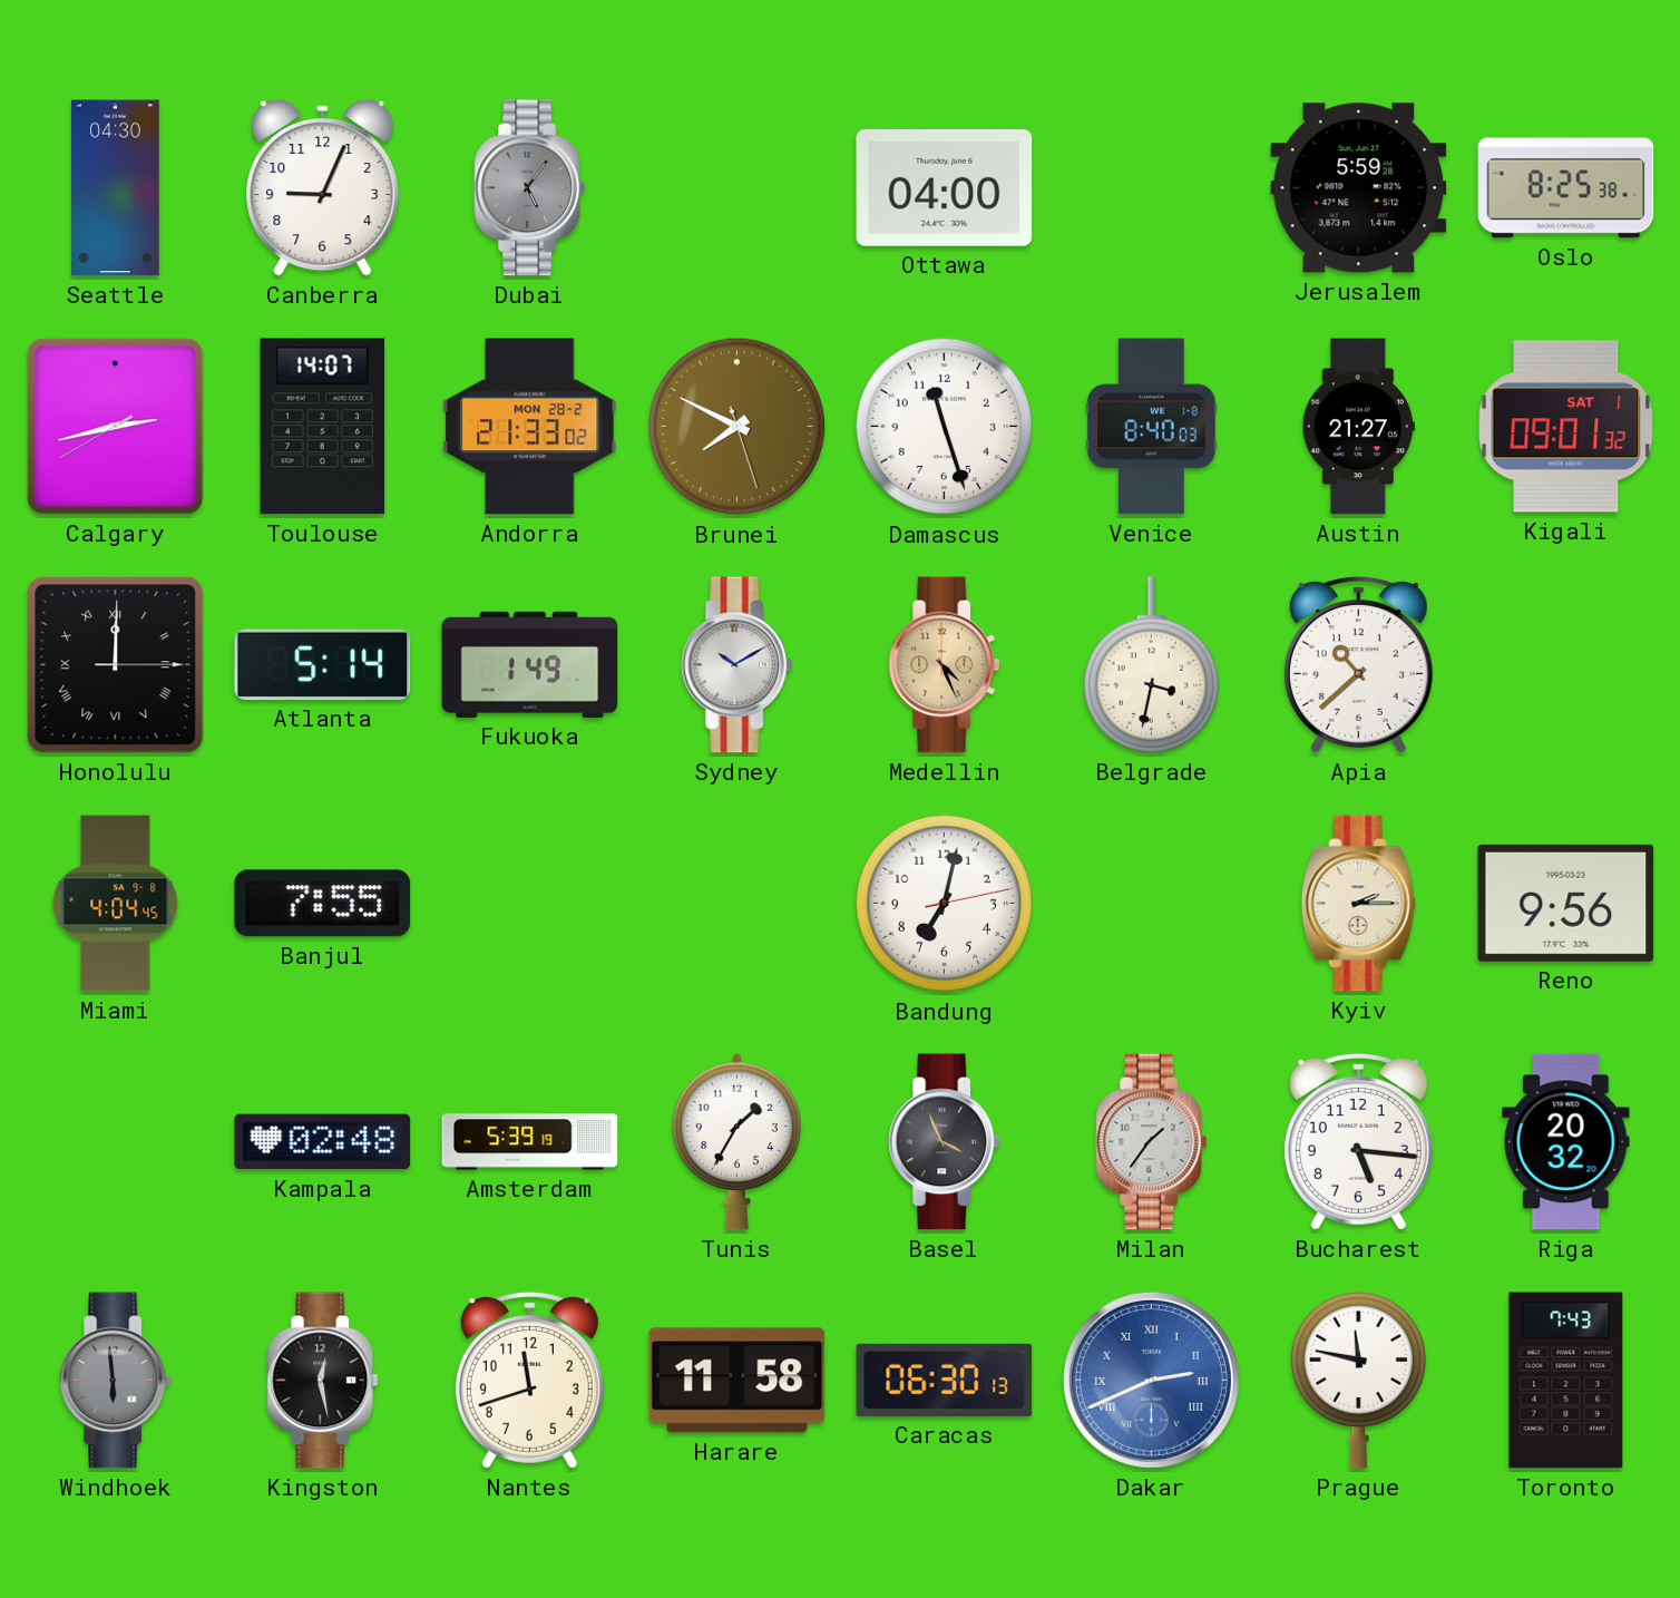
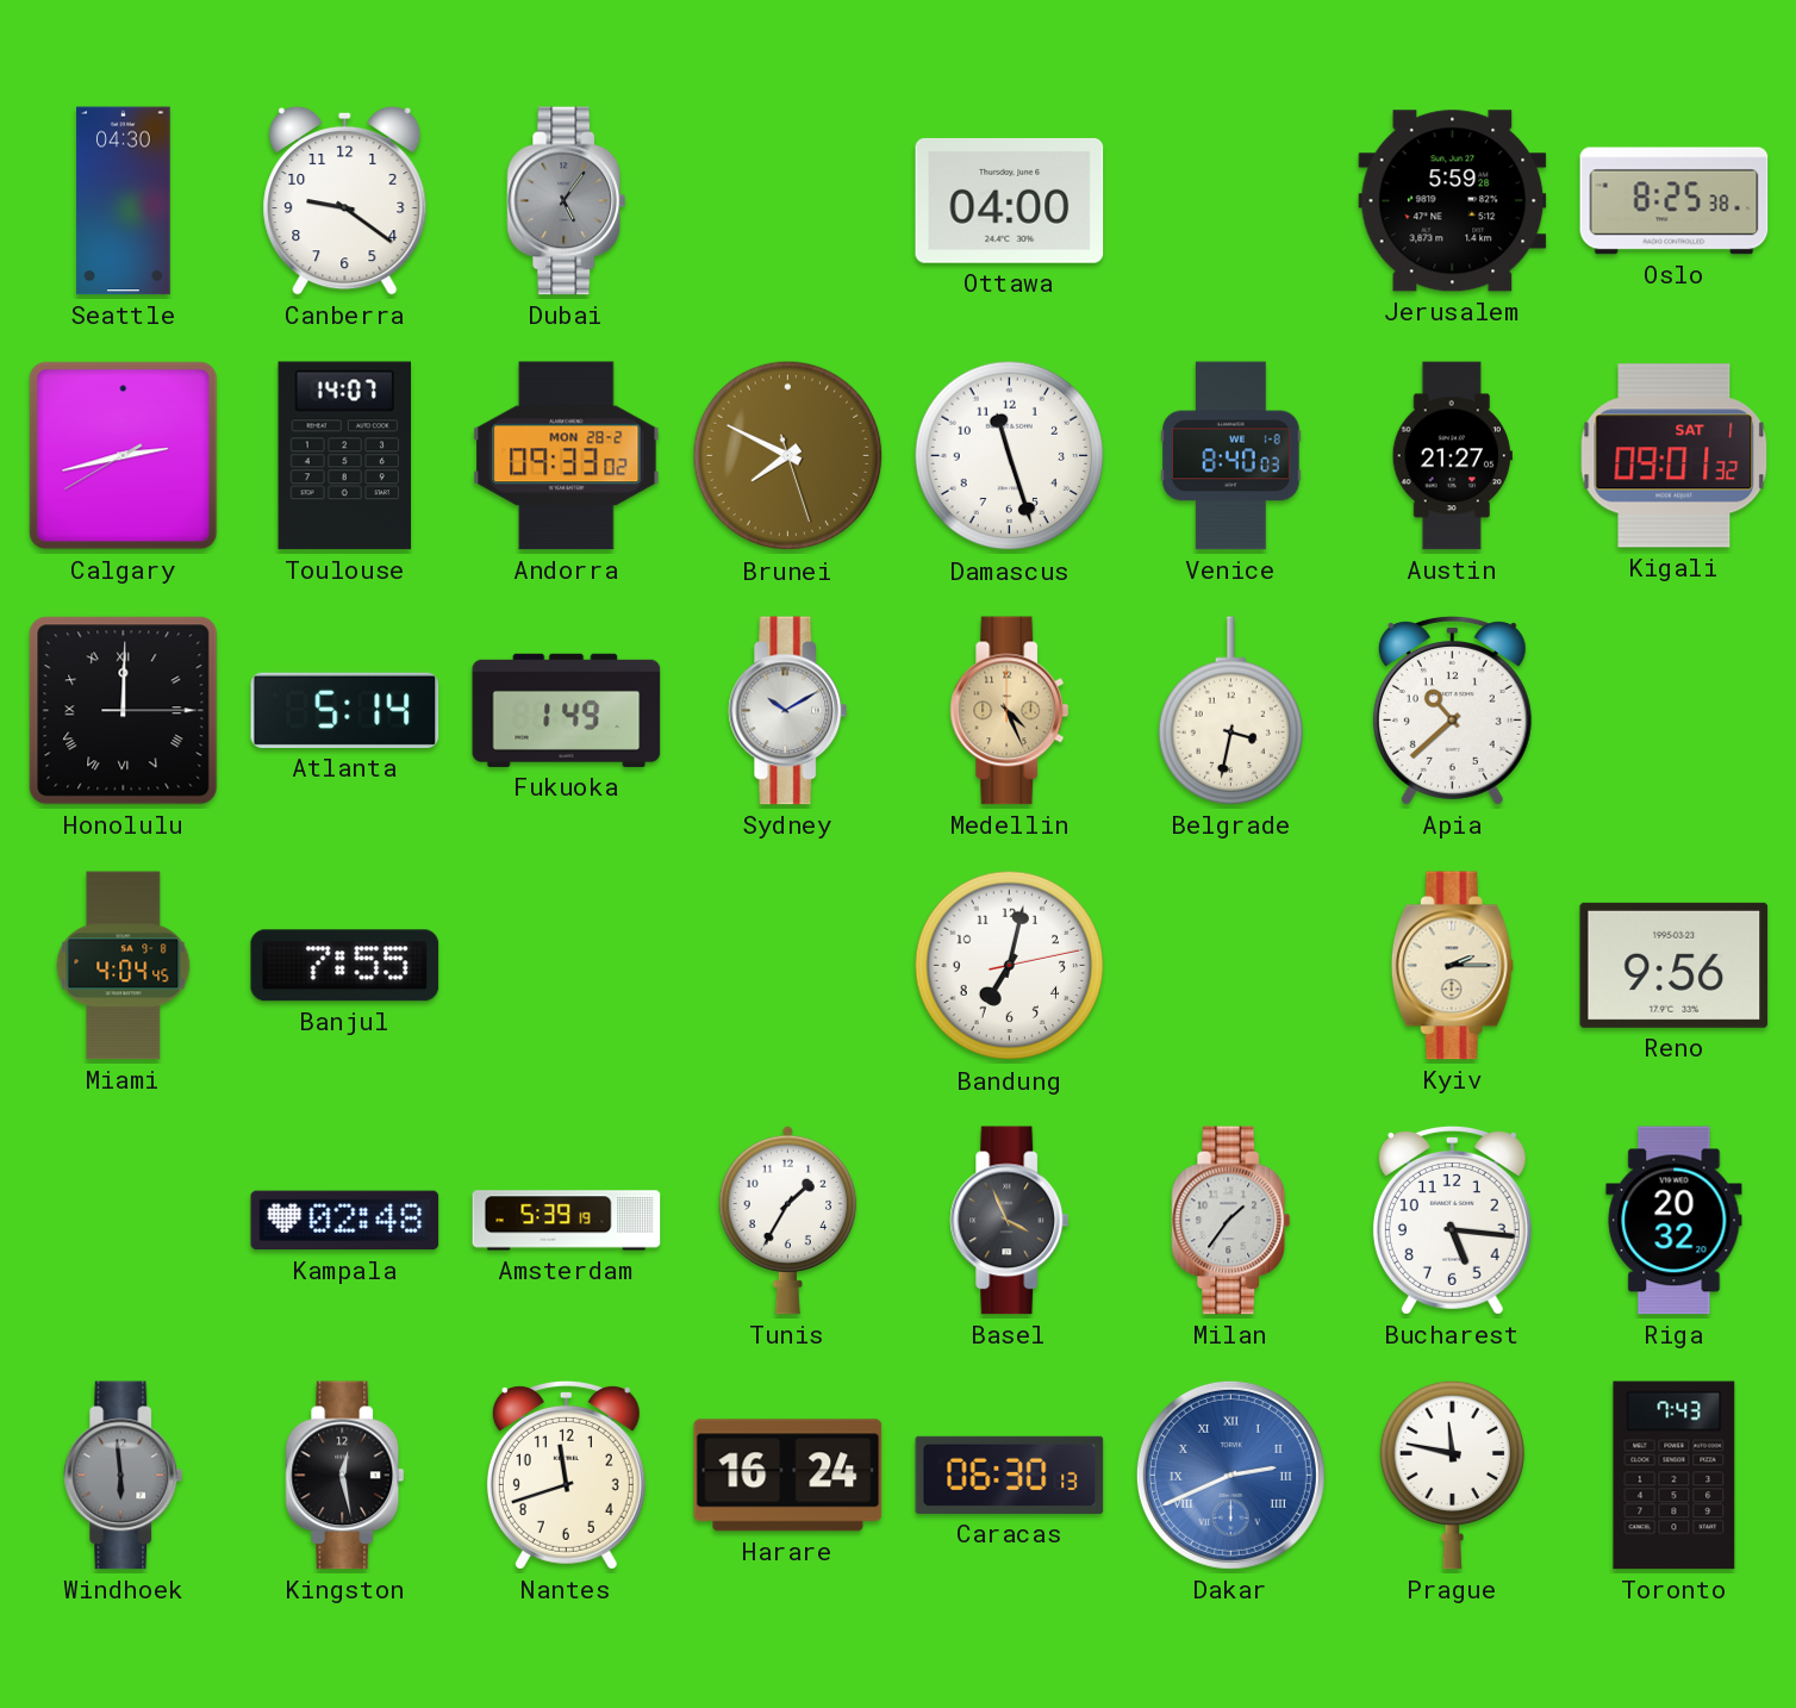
Canberra: 9:04 -> 9:21
Andorra: 21:33 -> 09:33
Harare: 11:58 -> 16:24
